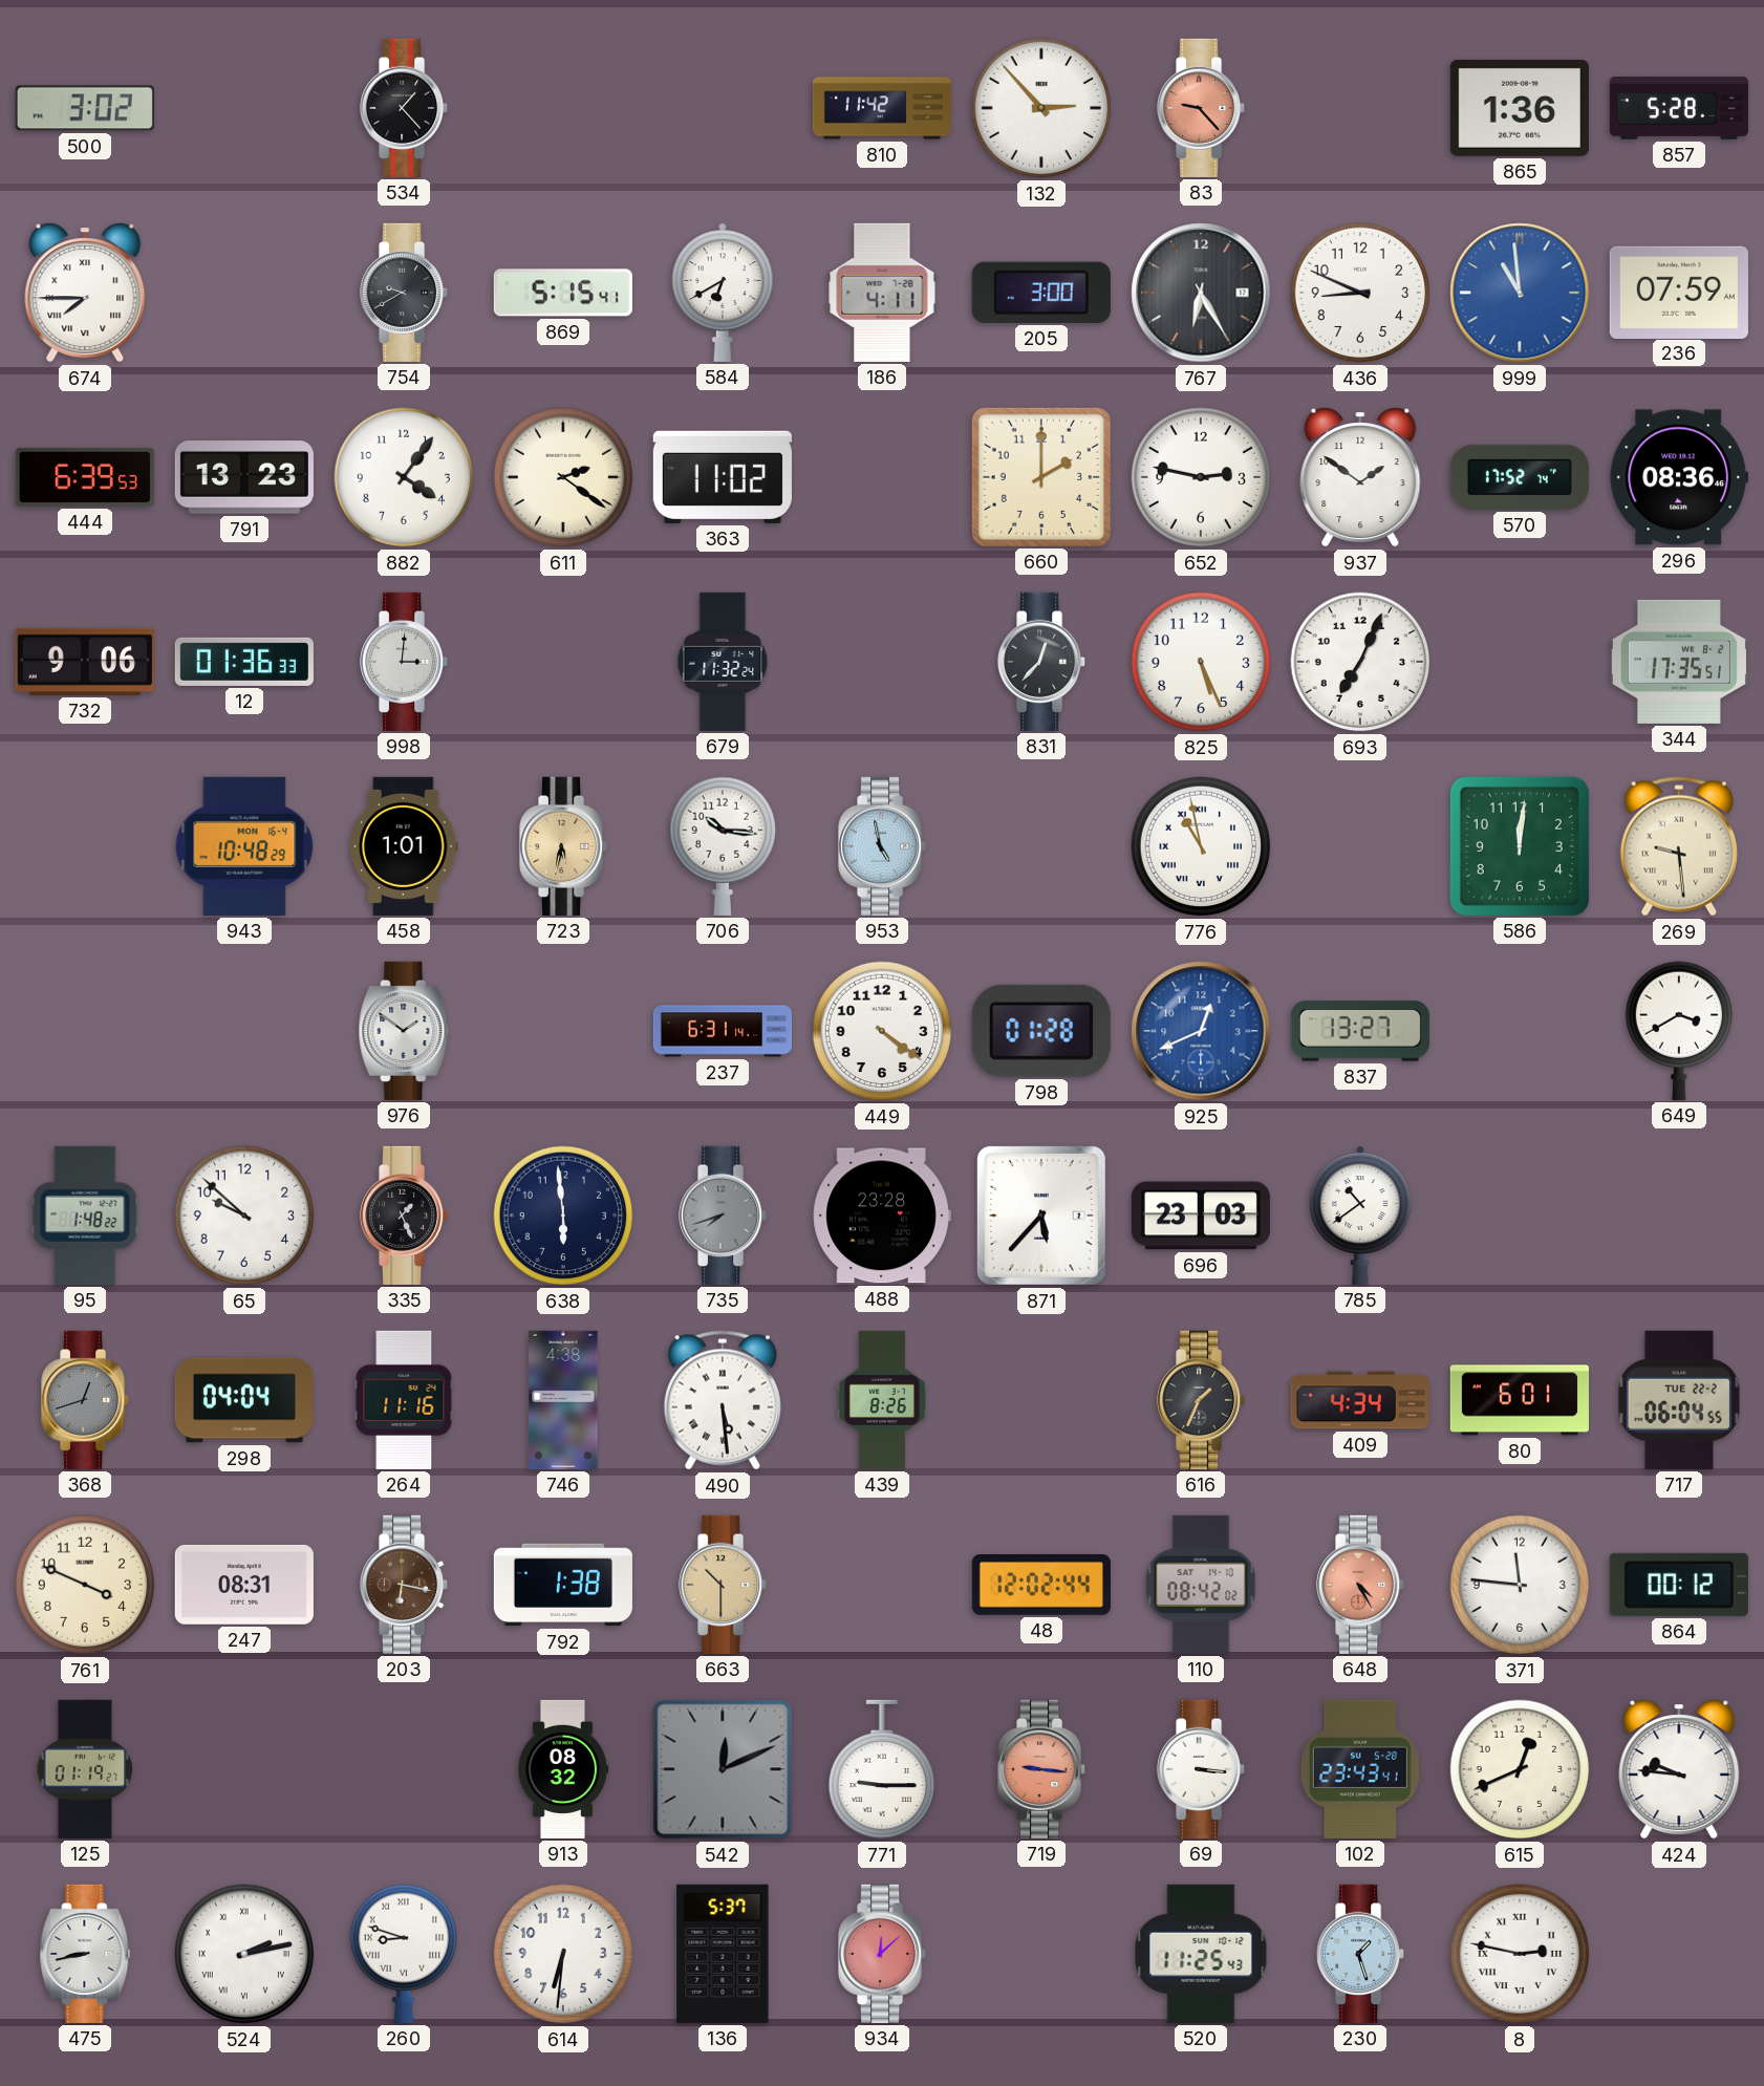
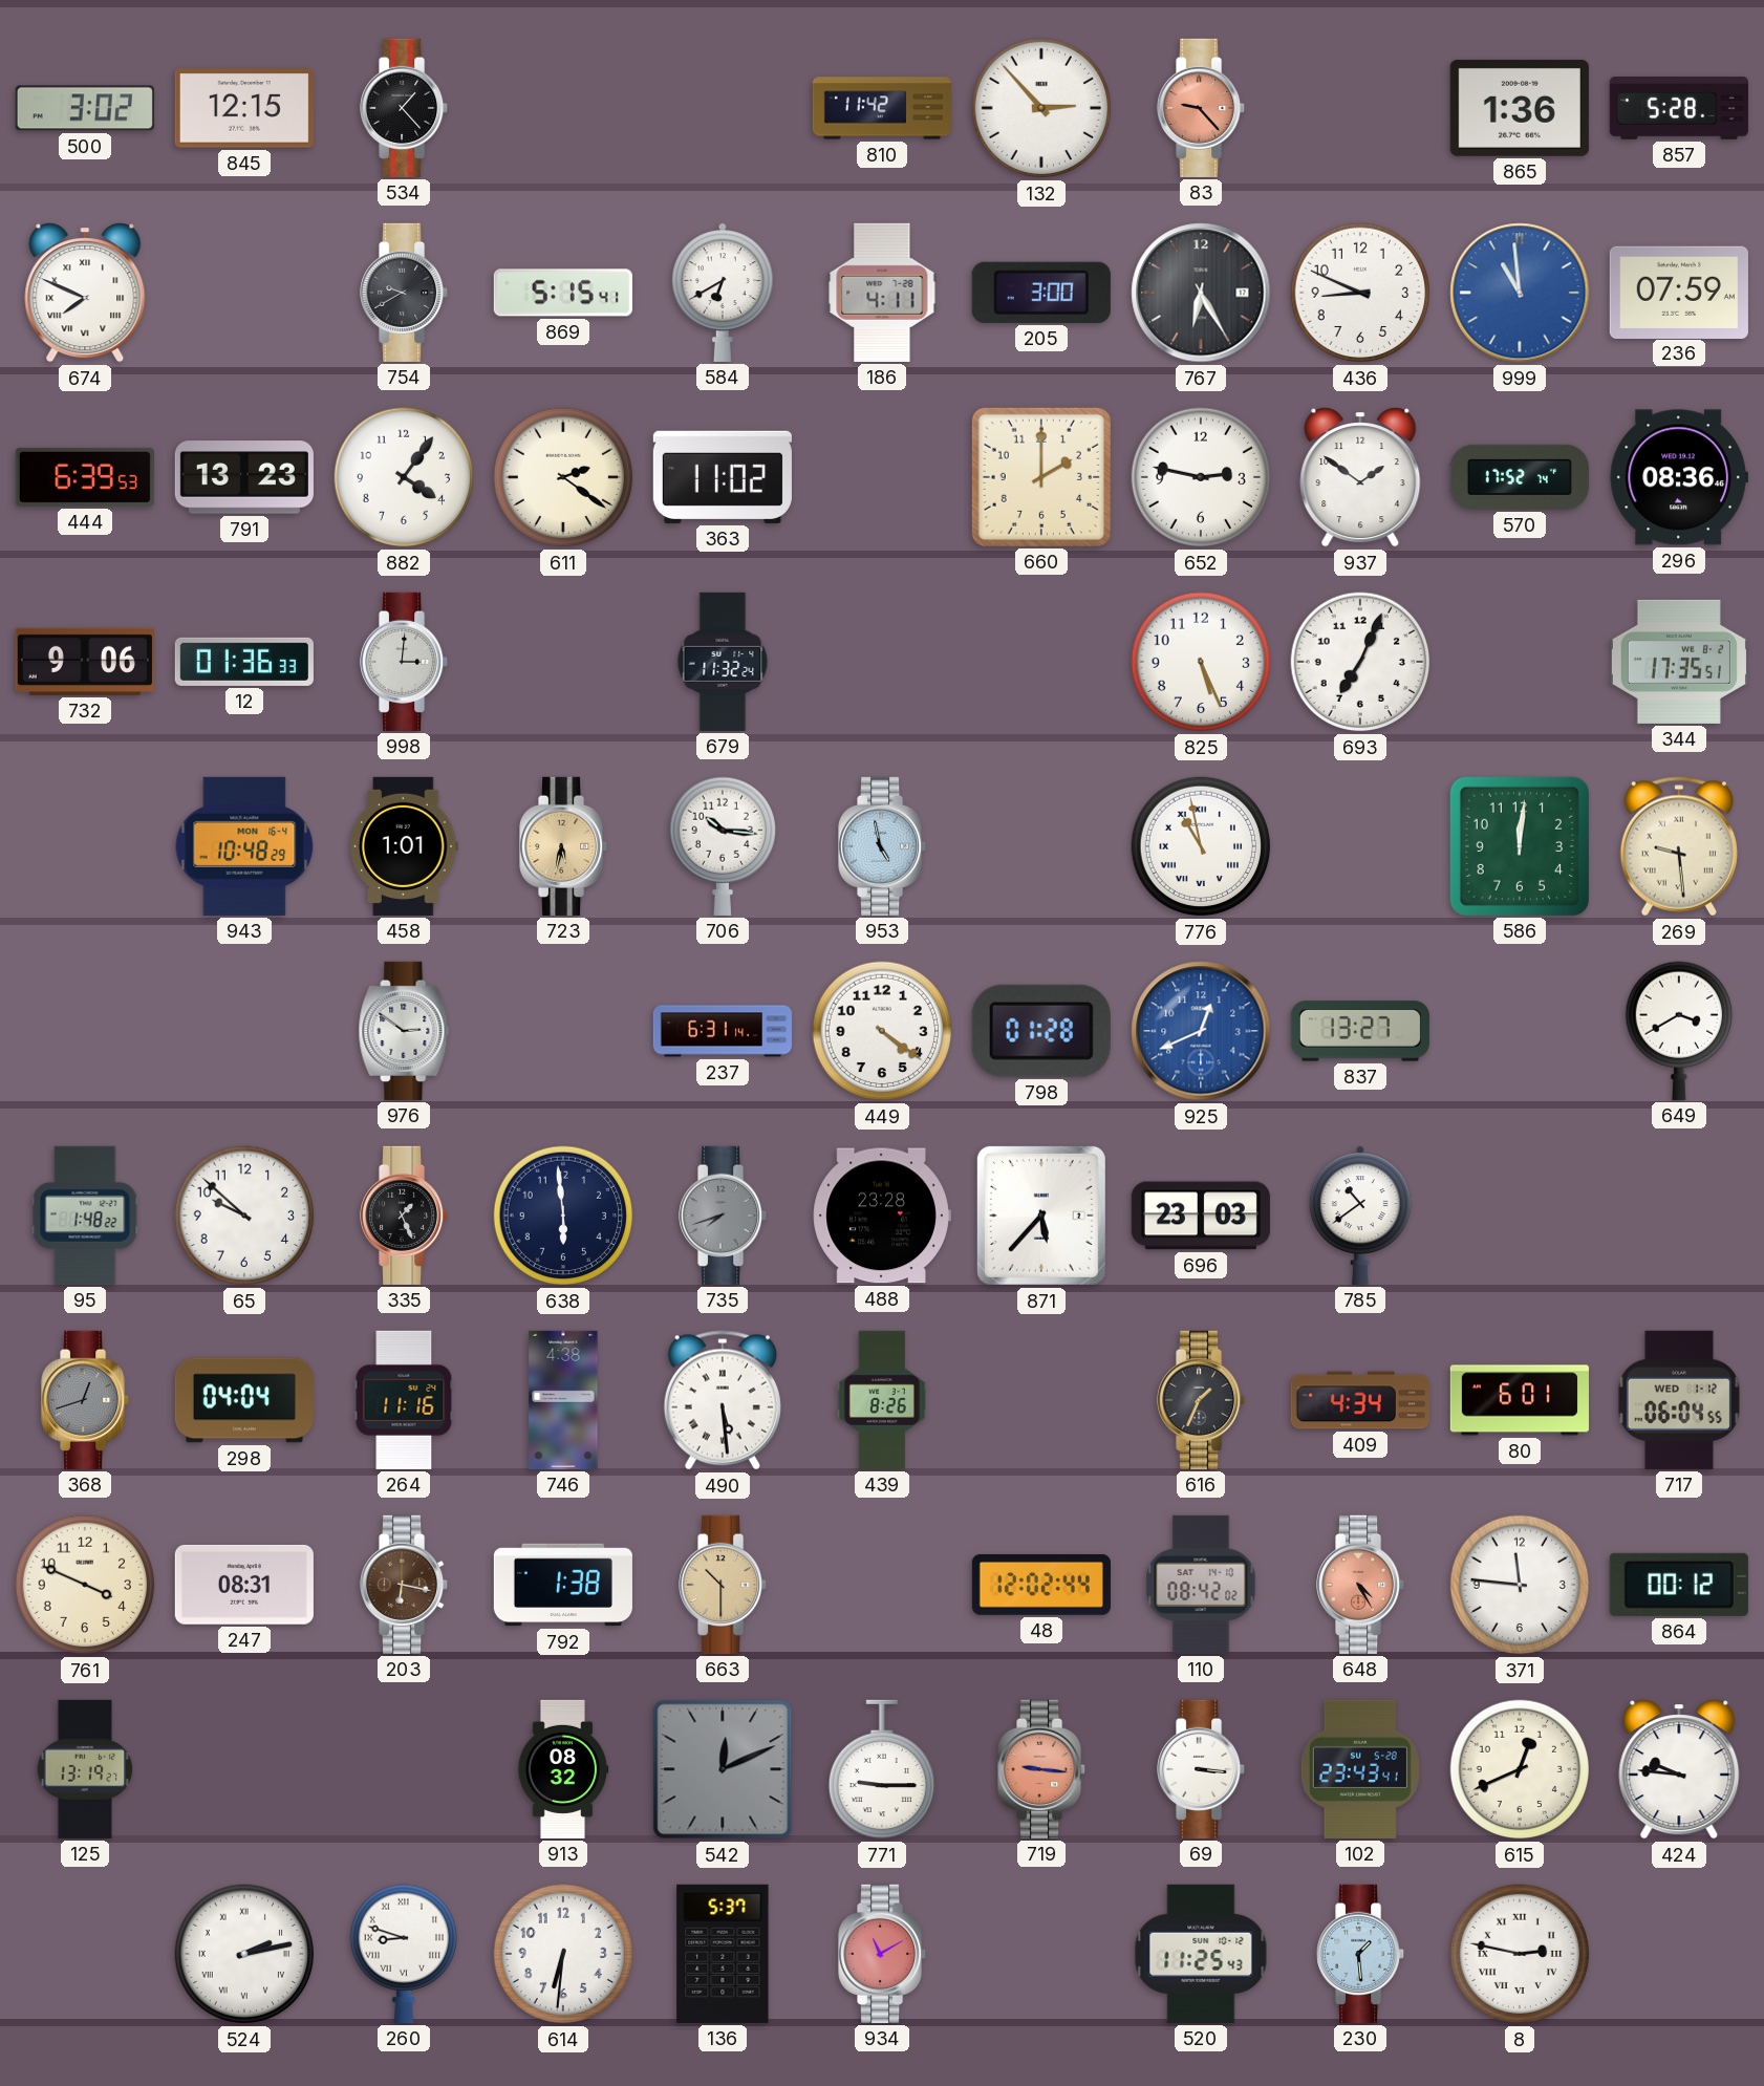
845: none -> 12:15
674: 7:45 -> 7:49
831: 12:37 -> none
976: 1:51 -> 2:51
717 date: TUE 22-2 -> WED 1-12
125: 01:19 -> 13:19
475: 8:43 -> none
934: 12:08 -> 11:10
230: 1:27 -> 1:29
